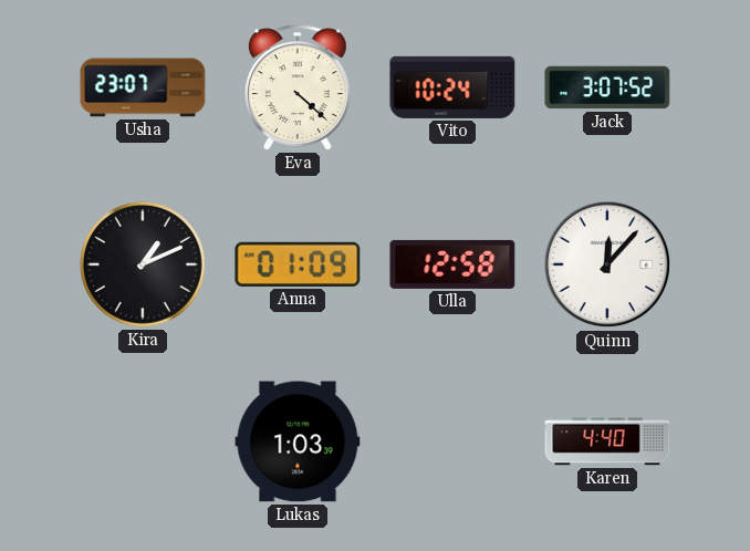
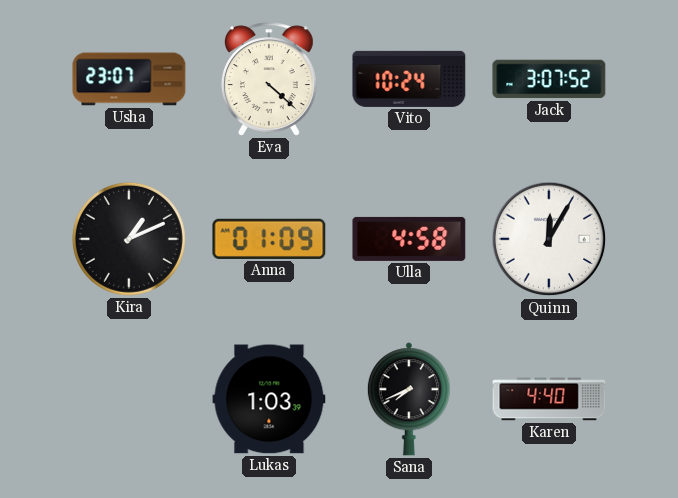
Ulla: 12:58 -> 4:58
Quinn: 12:07 -> 12:05
Sana: none -> 7:41
